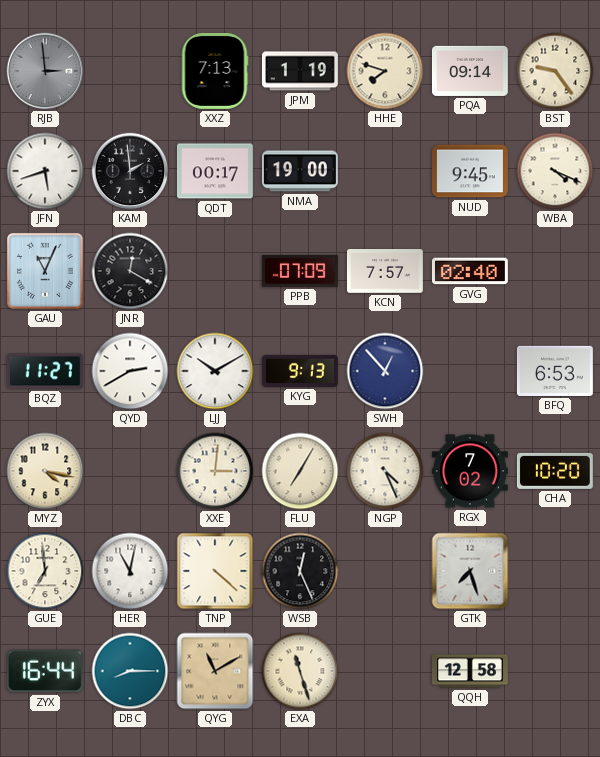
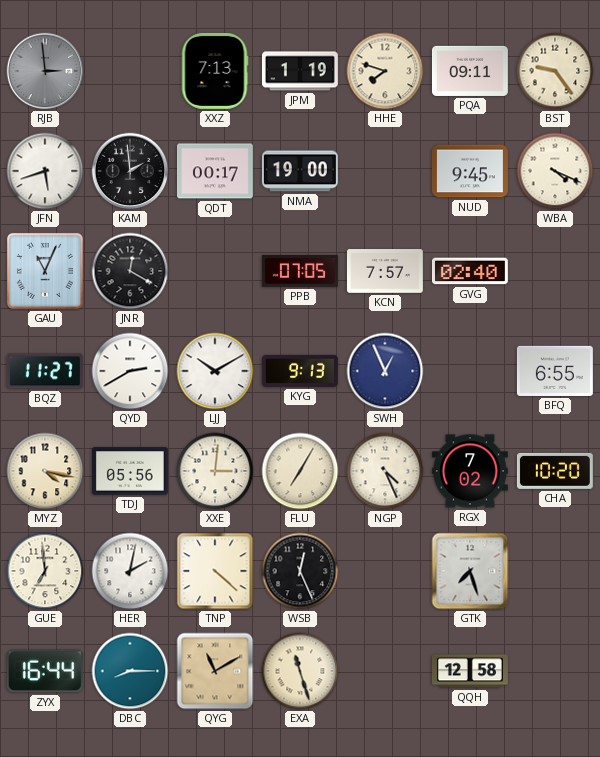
PQA: 09:14 -> 09:11
PPB: 07:09 -> 07:05
SWH: 12:53 -> 12:56
BFQ: 6:53 -> 6:55
TDJ: none -> 05:56
HER: 11:02 -> 2:02
